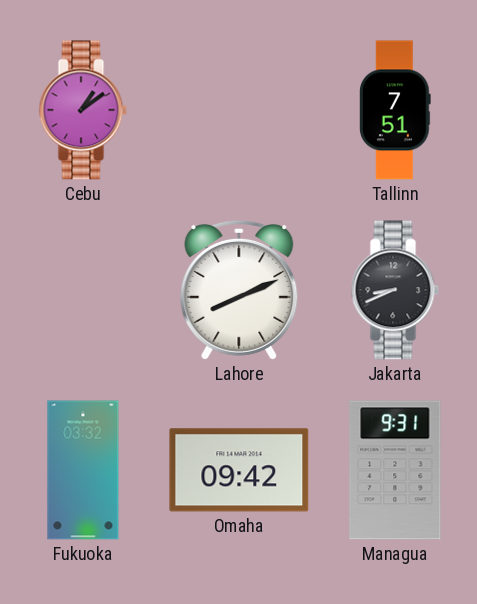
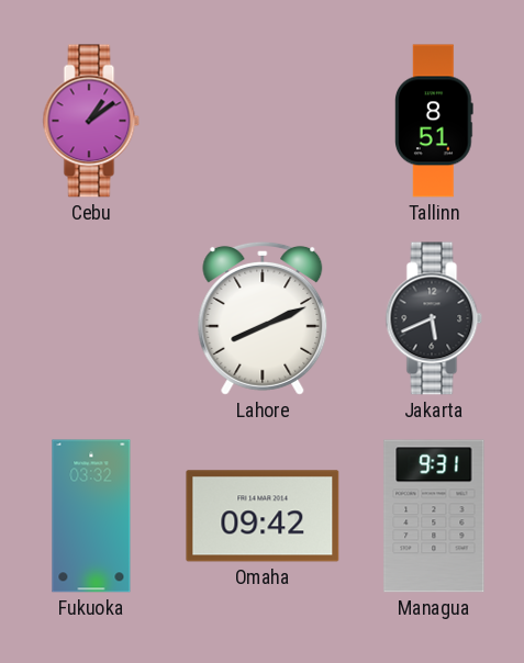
Tallinn: 7:51 -> 8:51
Jakarta: 8:41 -> 5:41
